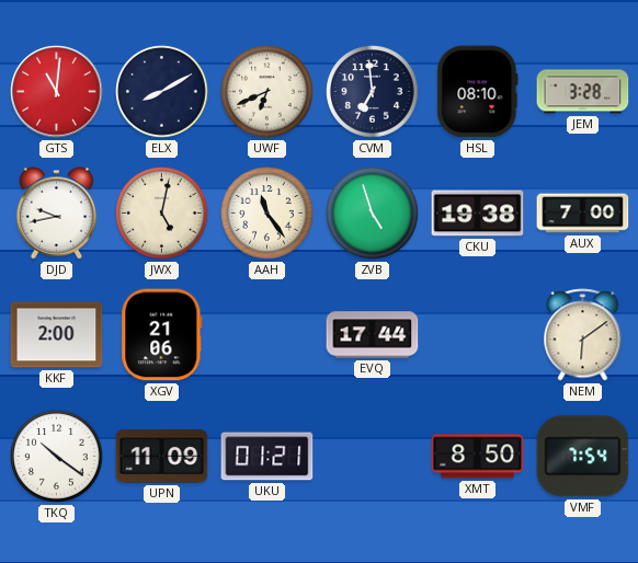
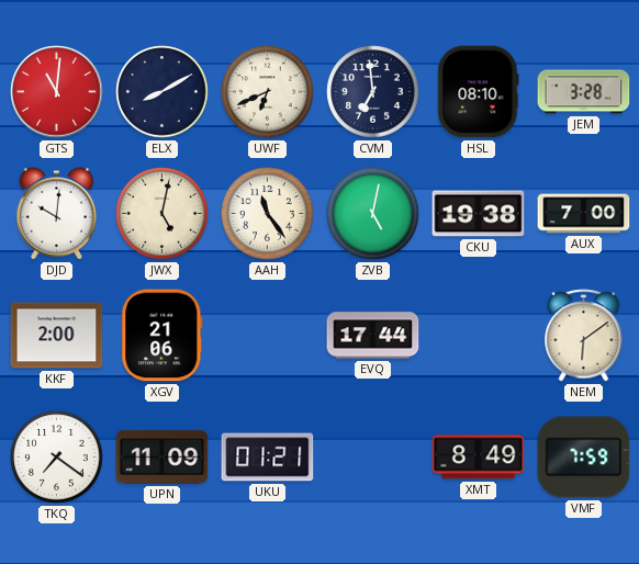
DJD: 9:43 -> 10:01
ZVB: 4:57 -> 5:02
TKQ: 10:21 -> 7:21
XMT: 8:50 -> 8:49
VMF: 7:54 -> 7:59
